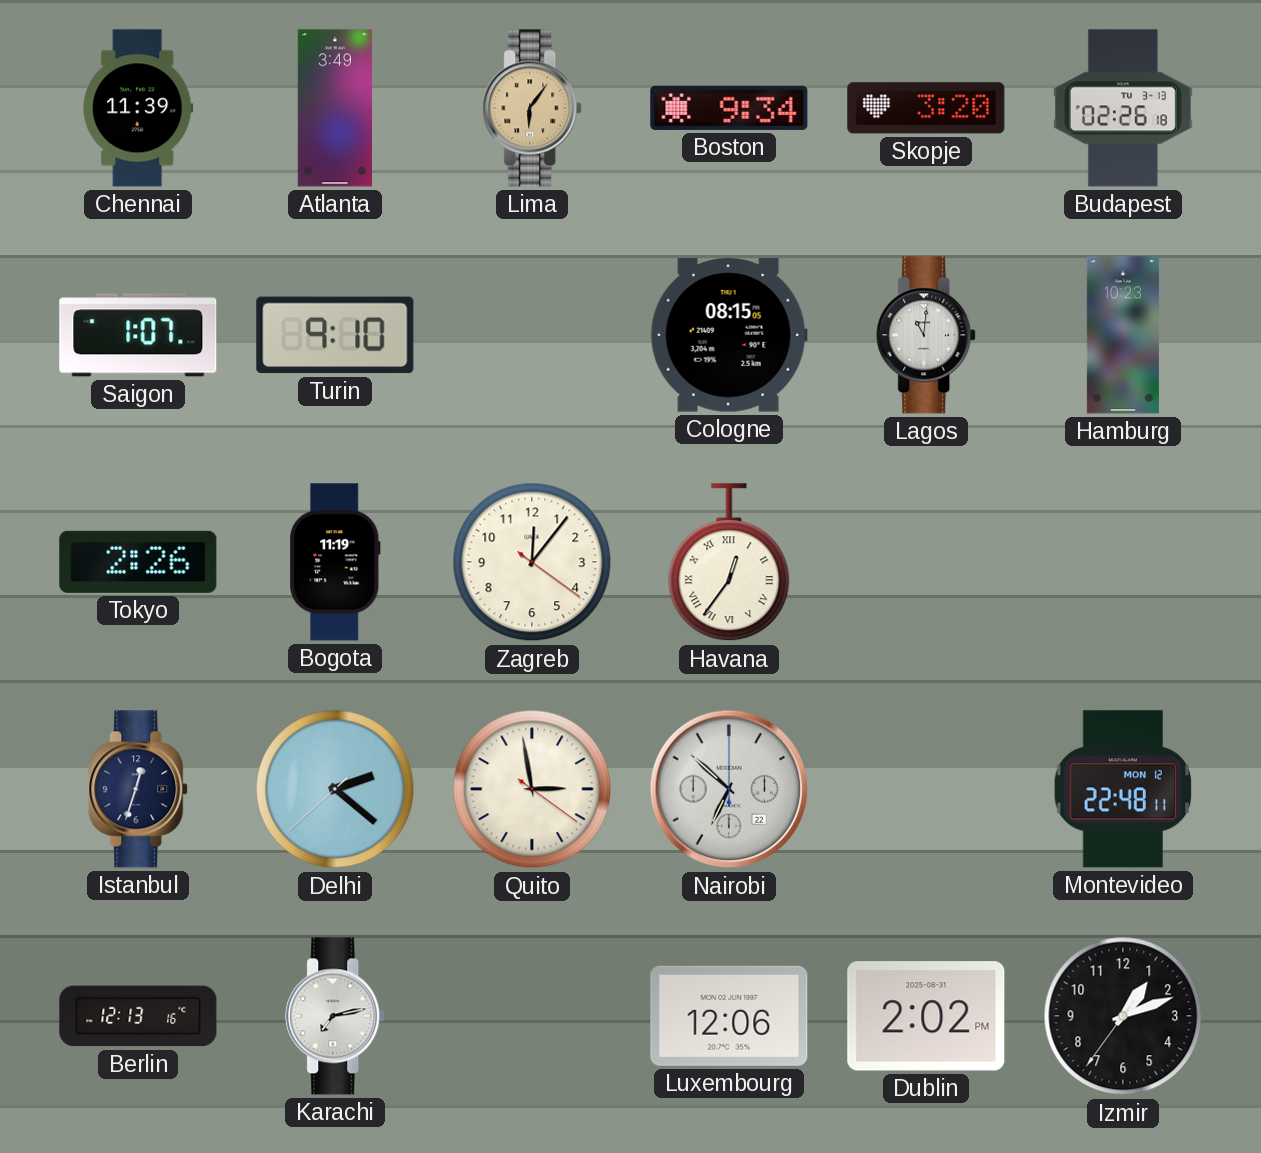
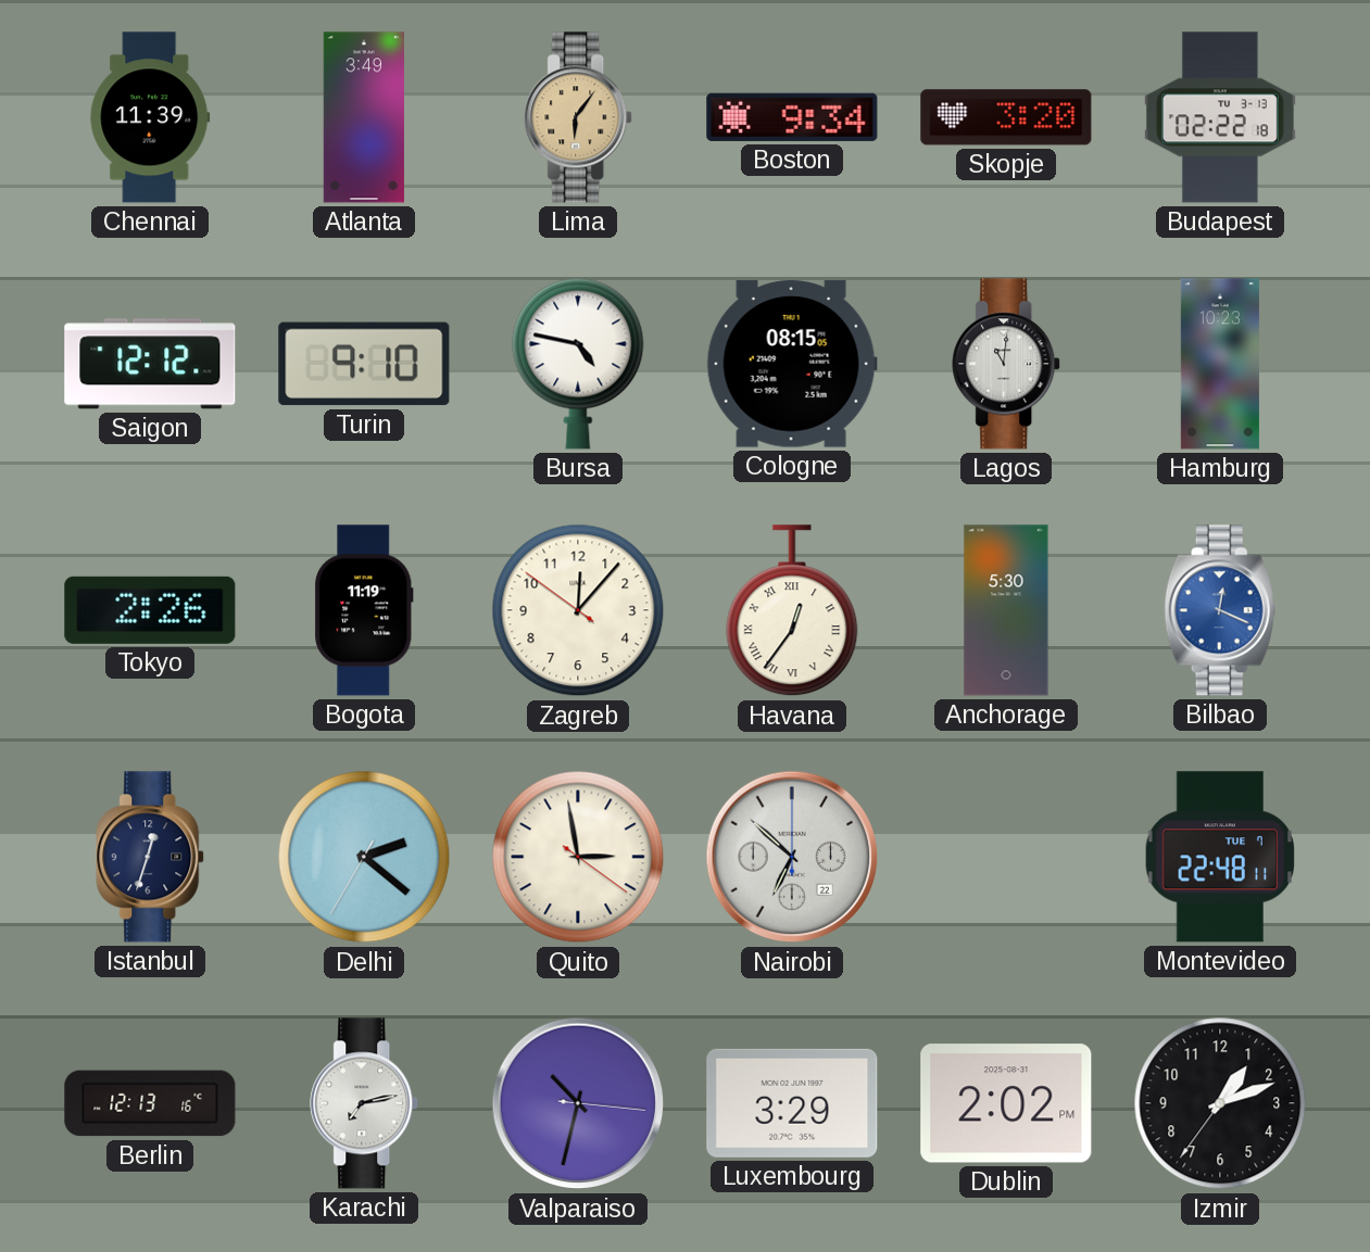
Budapest: 02:26 -> 02:22
Saigon: 1:07 -> 12:12
Bursa: none -> 4:47
Zagreb: 12:06:21 -> 12:06:51
Anchorage: none -> 5:30
Bilbao: none -> 12:19
Delhi: 2:21:38 -> 2:21:35
Montevideo date: MON 12 -> TUE 7
Valparaiso: none -> 10:32
Luxembourg: 12:06 -> 3:29
